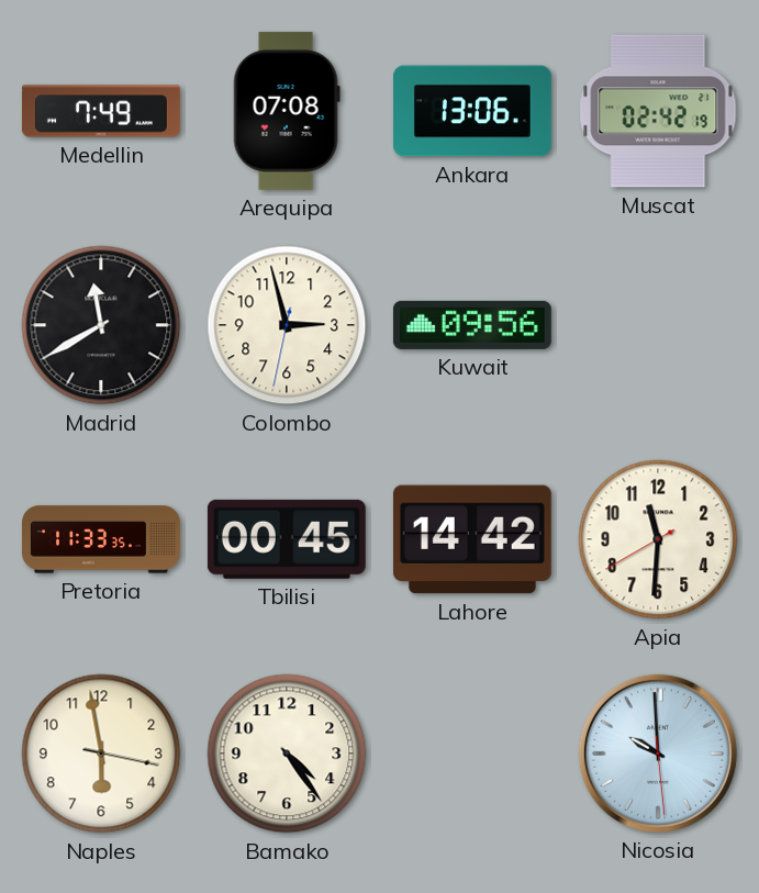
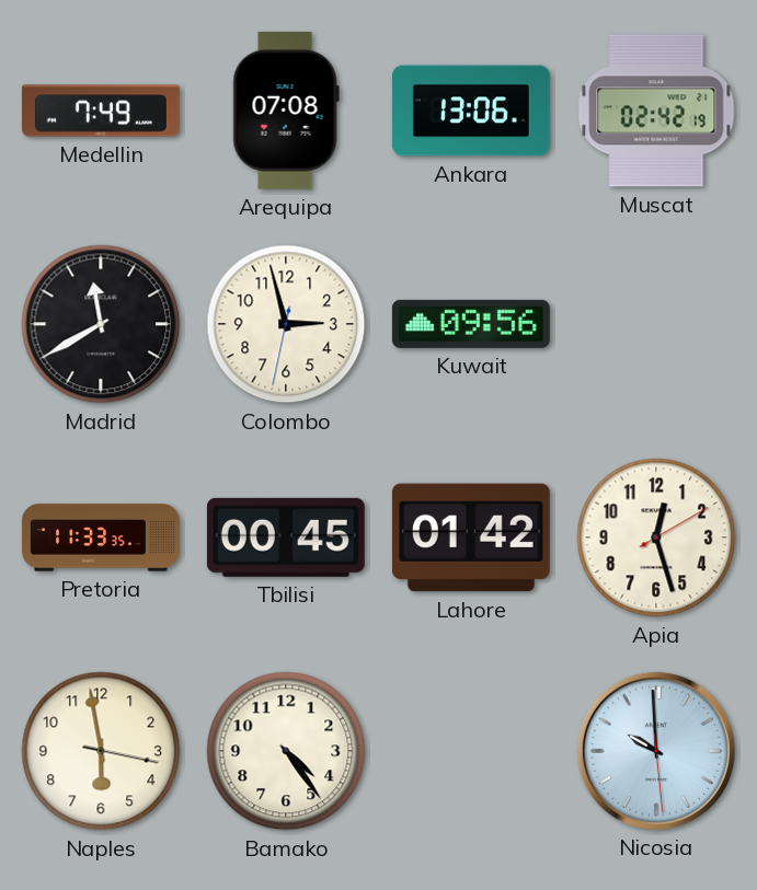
Lahore: 14:42 -> 01:42
Apia: 11:30 -> 12:27
